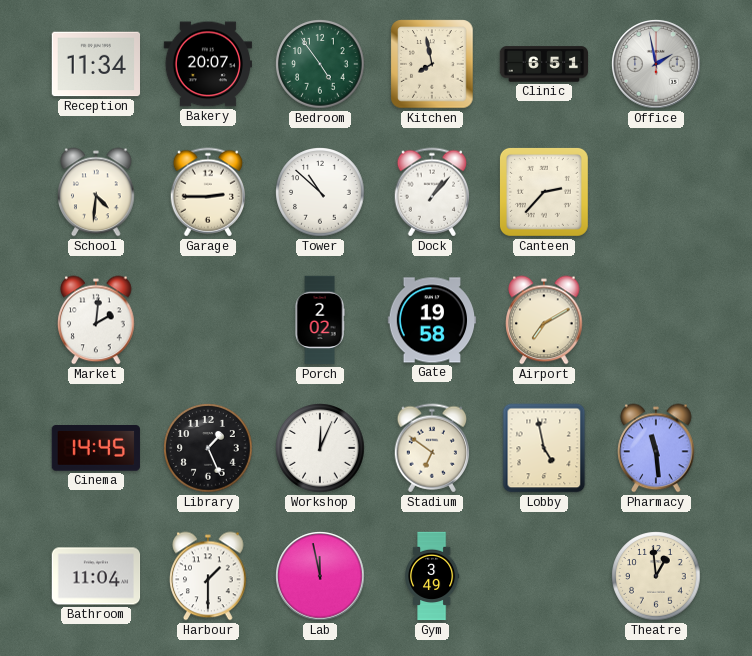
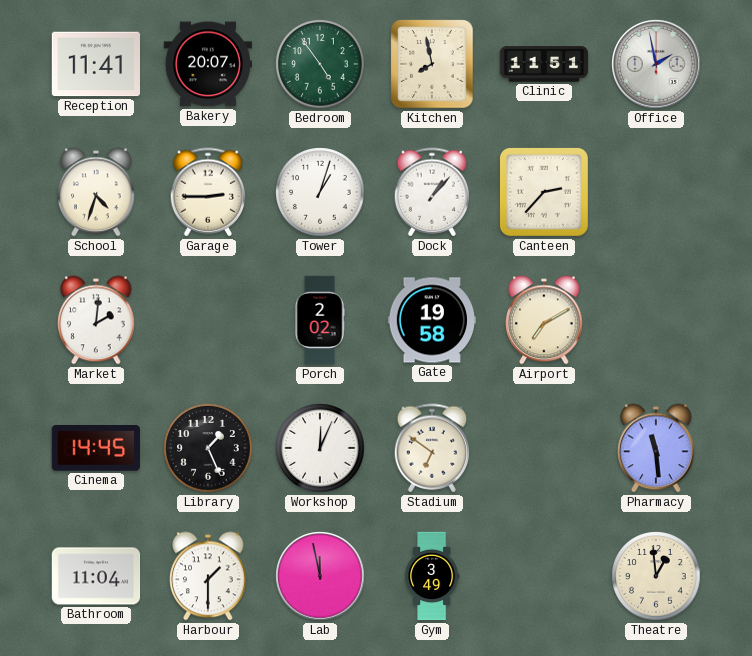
Reception: 11:34 -> 11:41
Clinic: 6:51 -> 11:51
School: 4:31 -> 4:33
Tower: 10:52 -> 1:03
Lobby: 4:58 -> none
